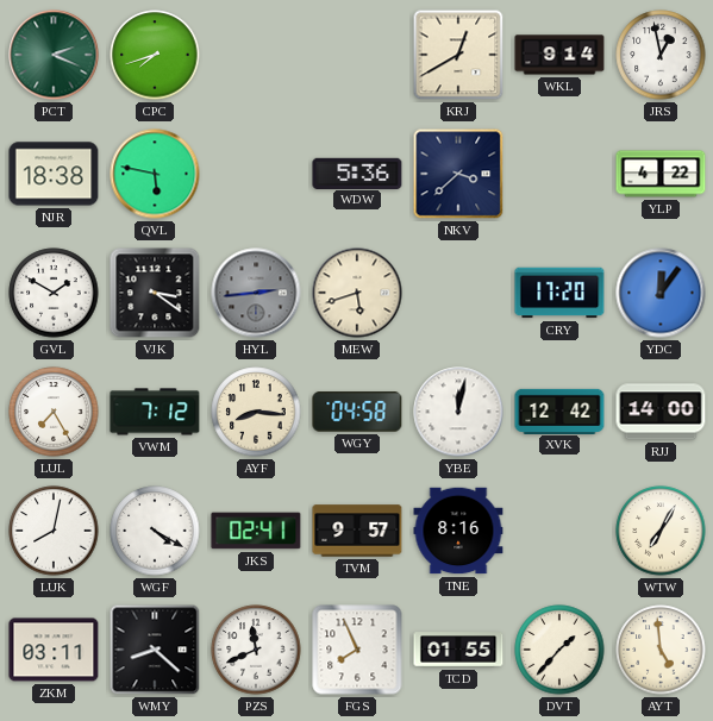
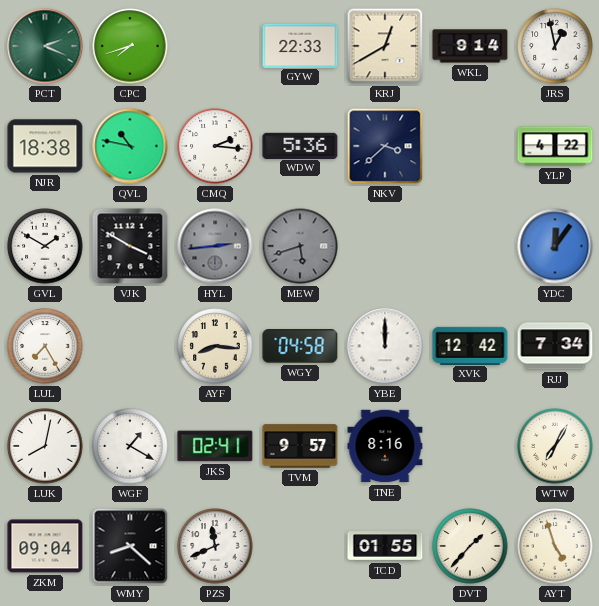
GYW: none -> 22:33
QVL: 5:47 -> 10:47
CMQ: none -> 2:16
VJK: 3:21 -> 3:50
MEW dial: cream -> grey
CRY: 17:20 -> none
VWM: 7:12 -> none
YBE: 12:02 -> 12:00
RJJ: 14:00 -> 7:34
WGF: 4:20 -> 1:20
ZKM: 03:11 -> 09:04
FGS: 7:56 -> none
AYT: 4:59 -> 4:57
